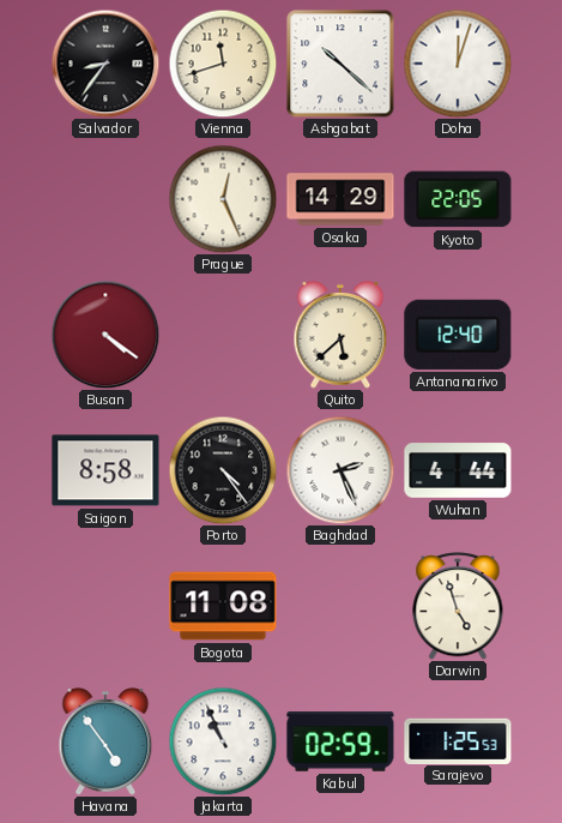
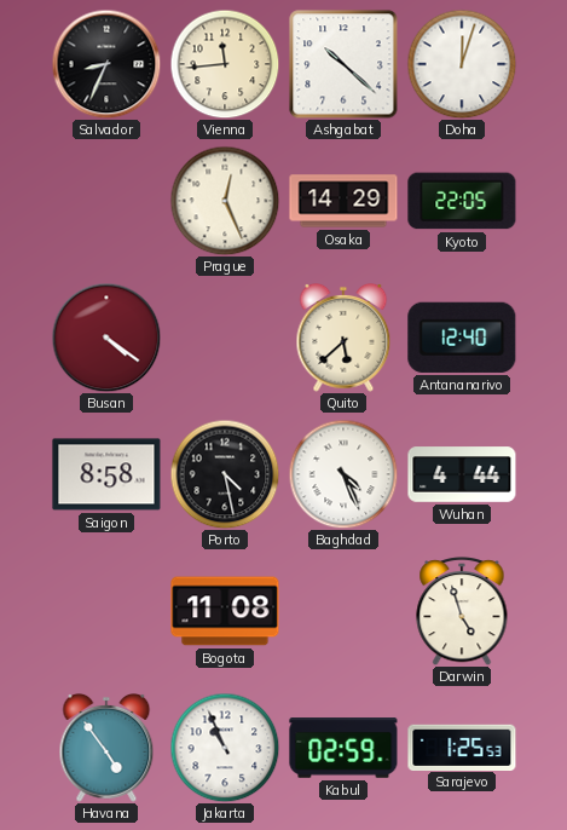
Salvador: 8:36 -> 8:34
Vienna: 11:42 -> 11:44
Porto: 4:24 -> 4:28
Baghdad: 2:26 -> 4:26
